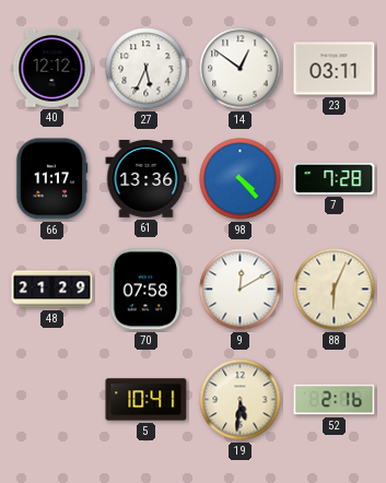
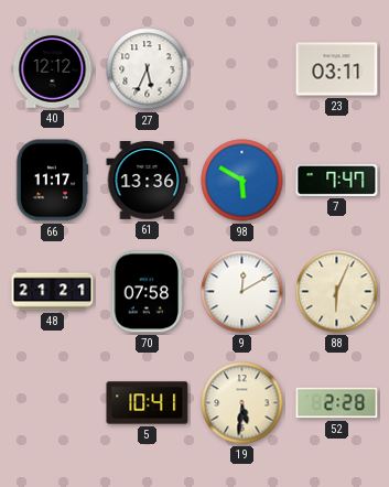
14: 12:51 -> none
98: 4:23 -> 5:50
7: 7:28 -> 7:47
48: 21:29 -> 21:21
52: 2:16 -> 2:28
